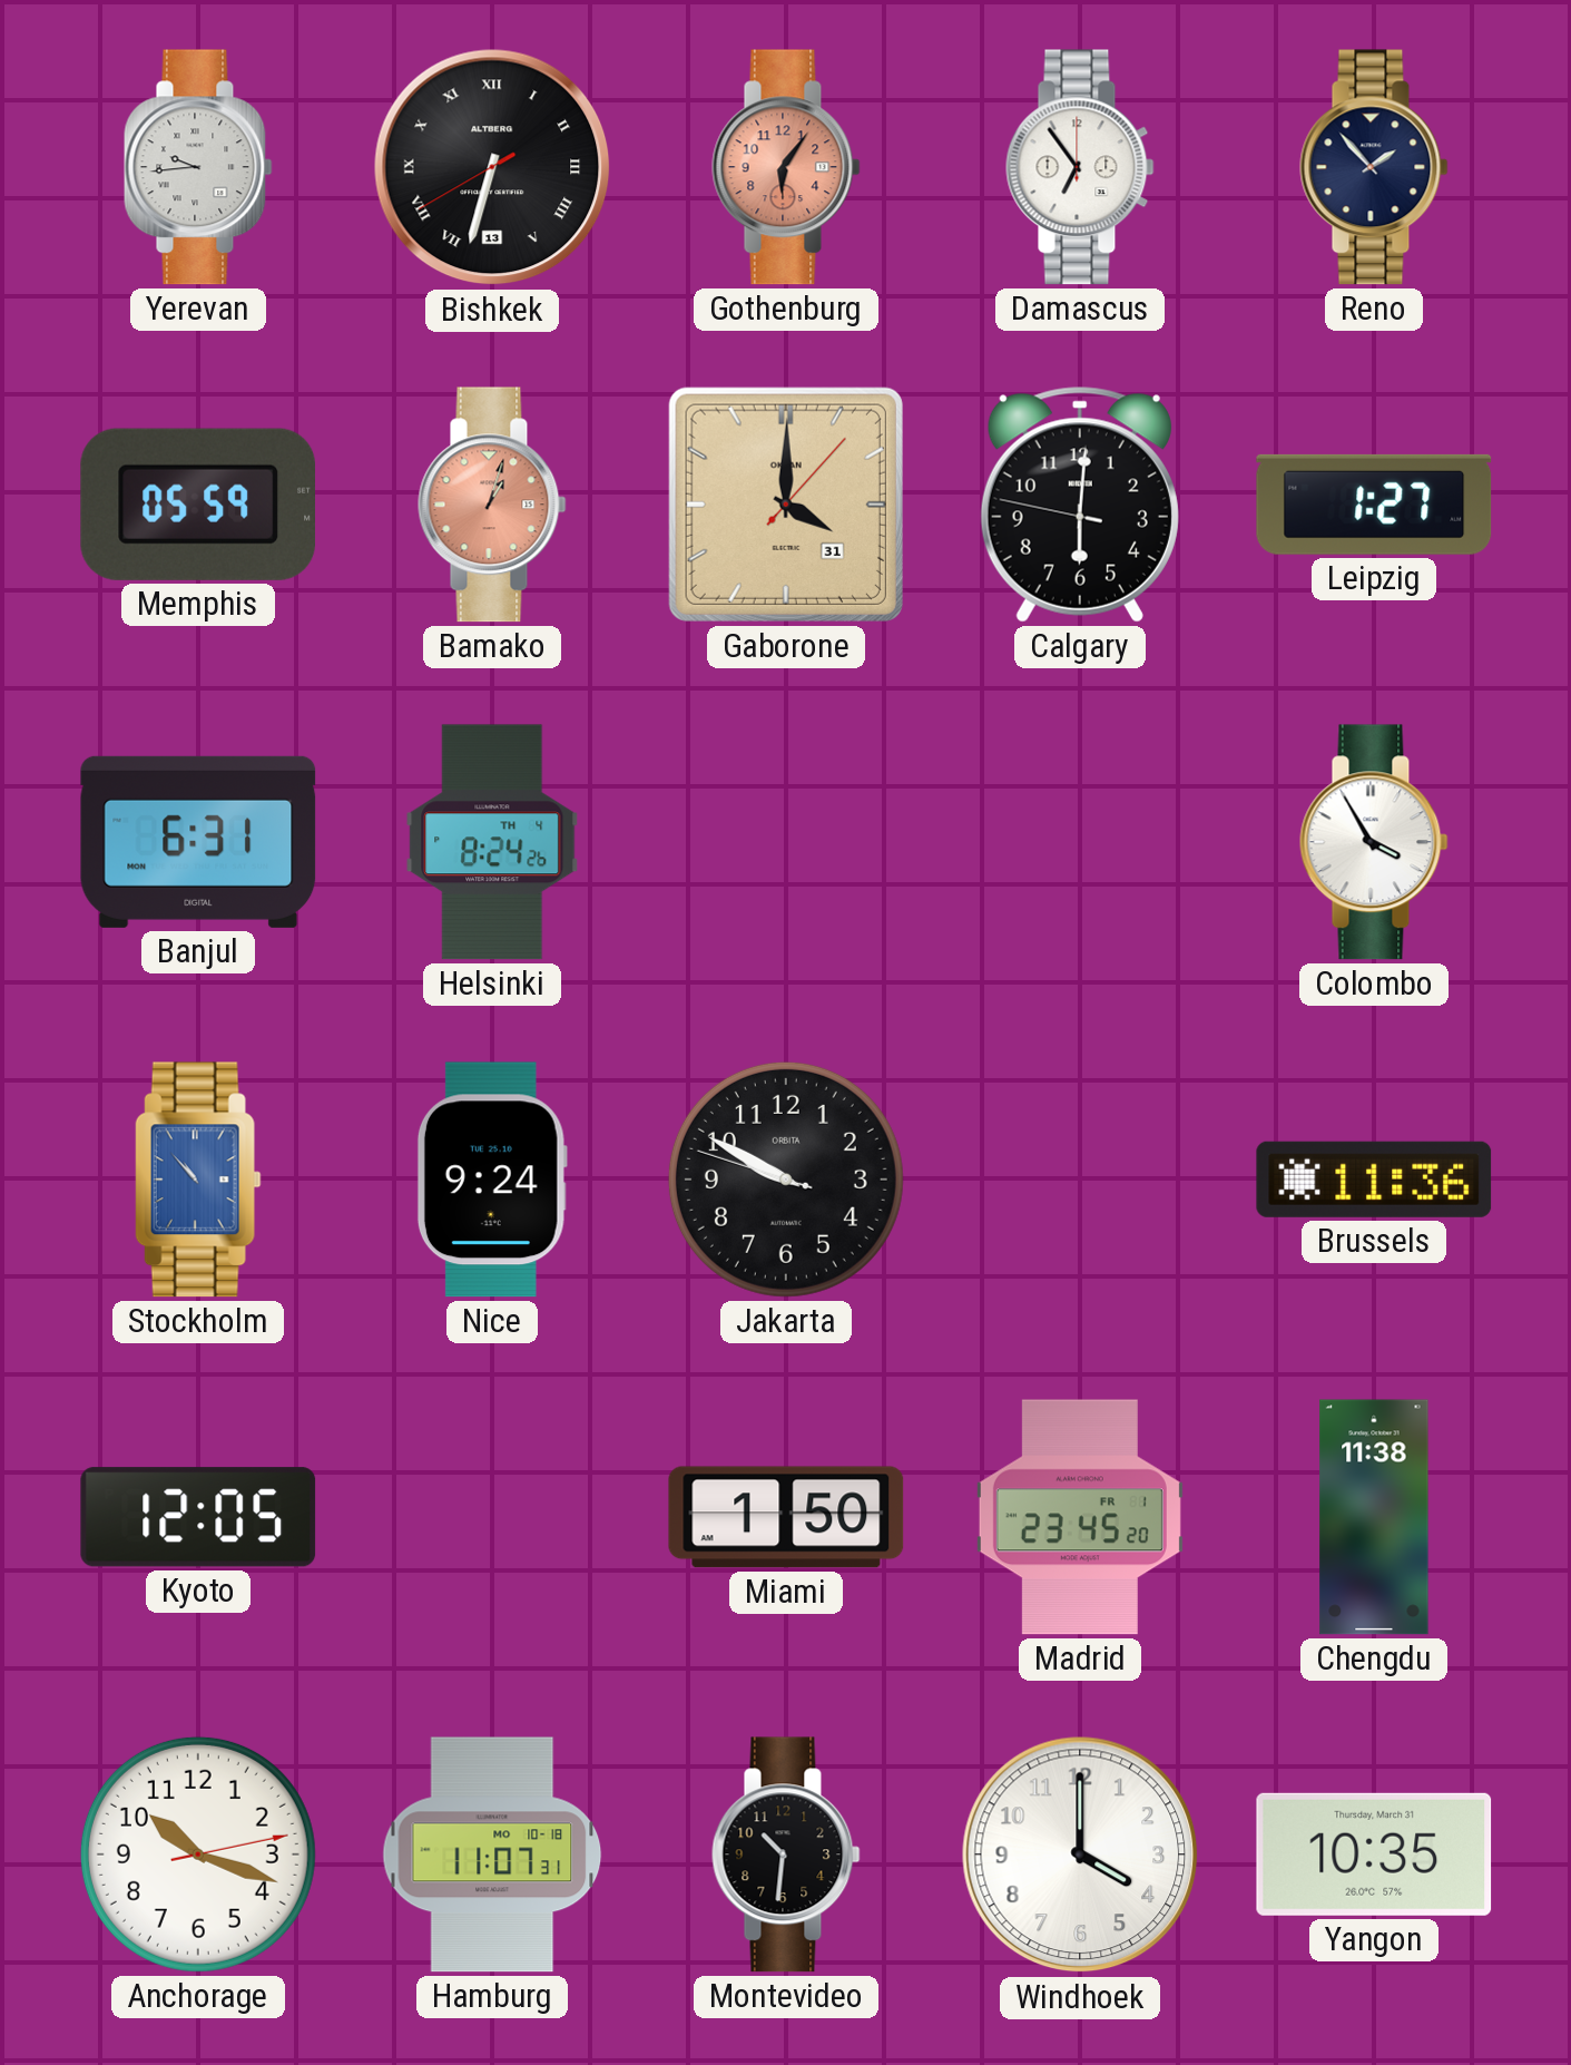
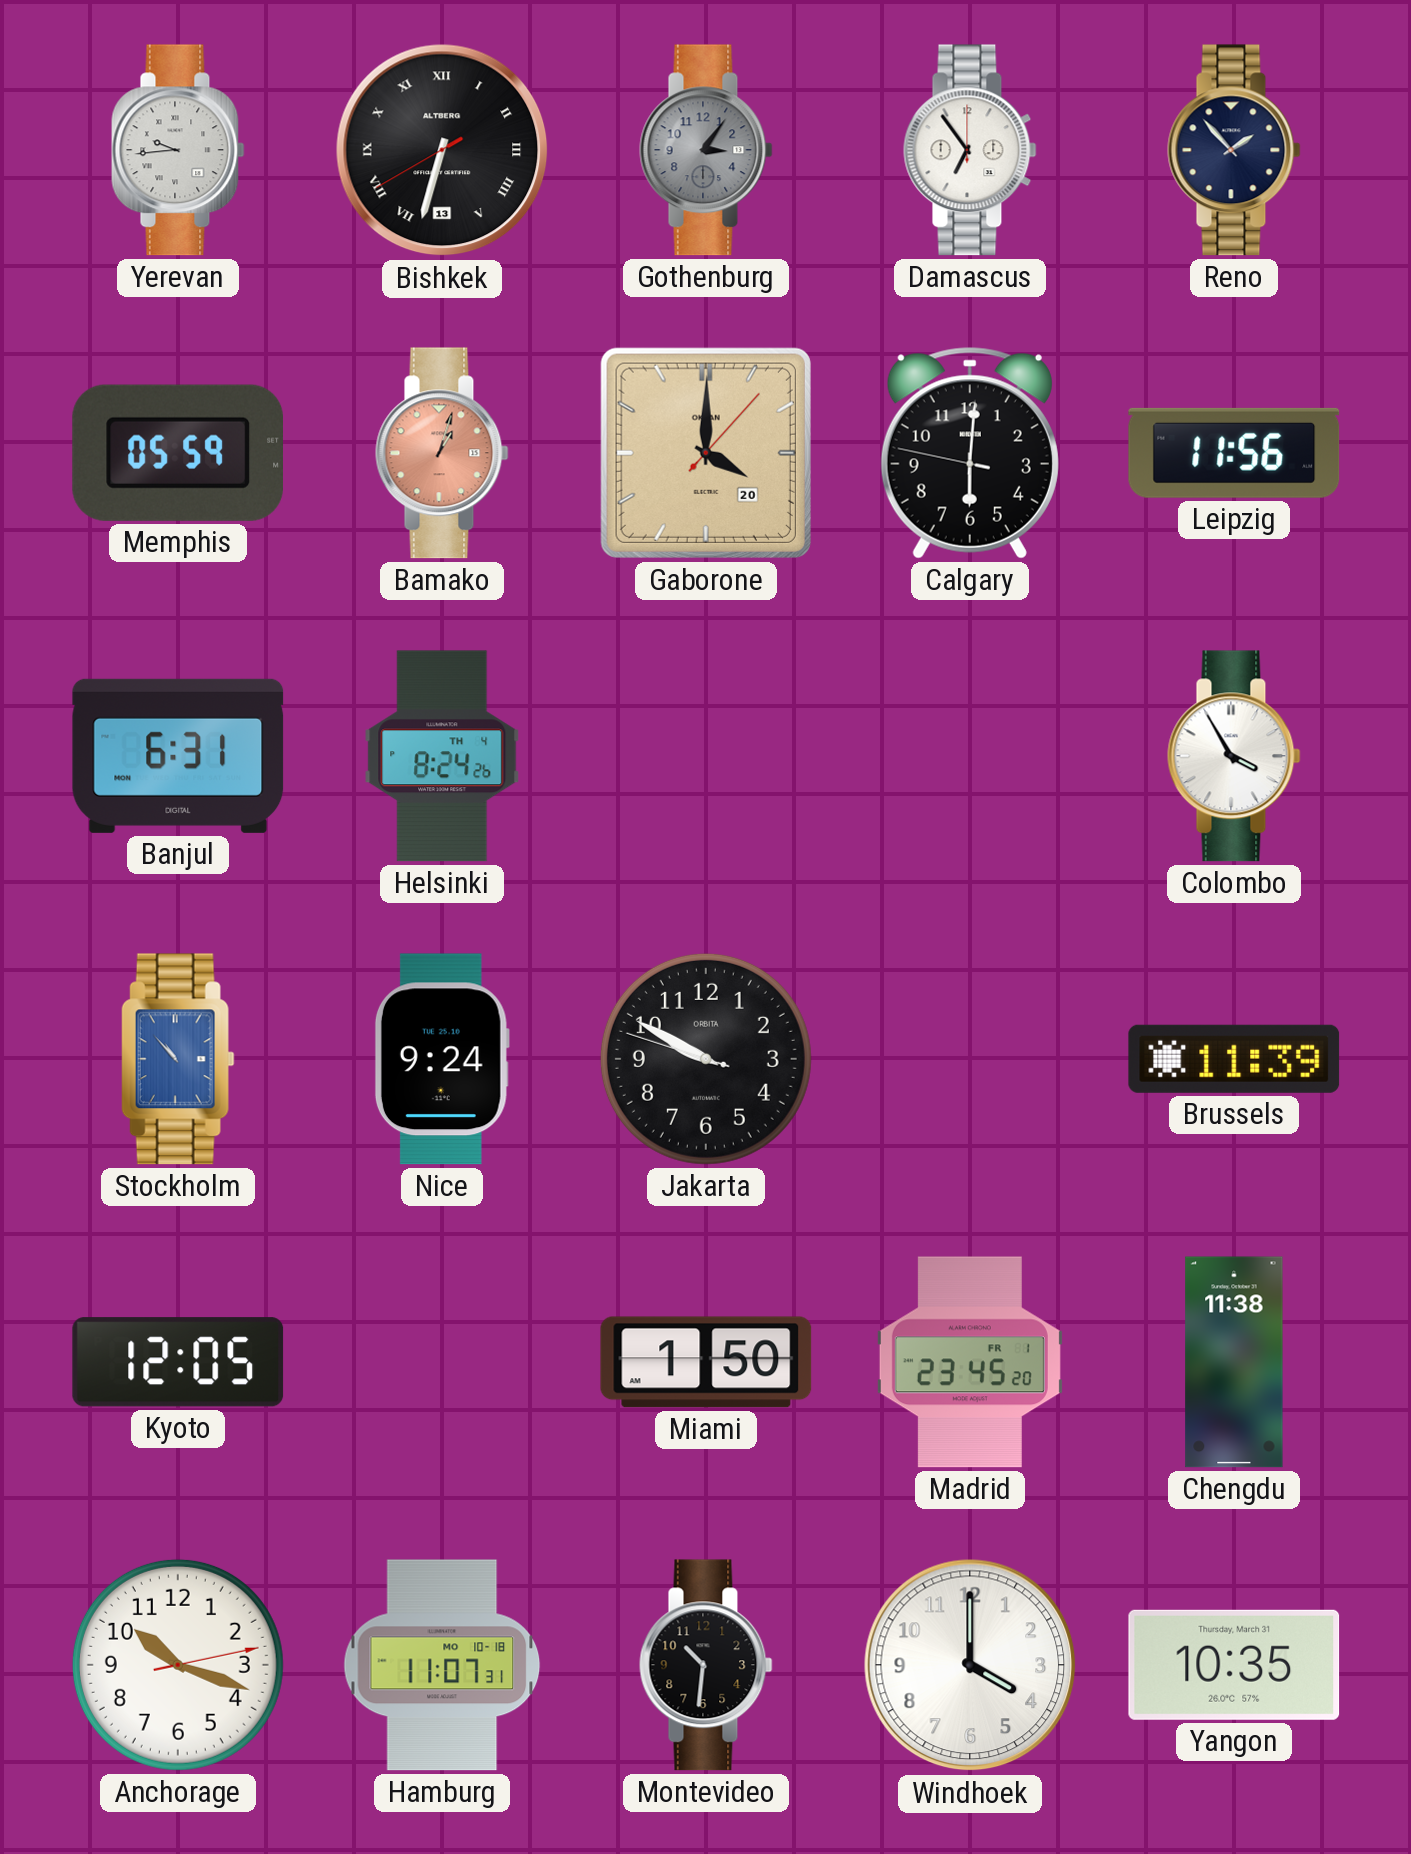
Gothenburg: 6:06 -> 3:06
Gothenburg dial: salmon -> grey
Gaborone date: 31 -> 20
Leipzig: 1:27 -> 11:56
Brussels: 11:36 -> 11:39
